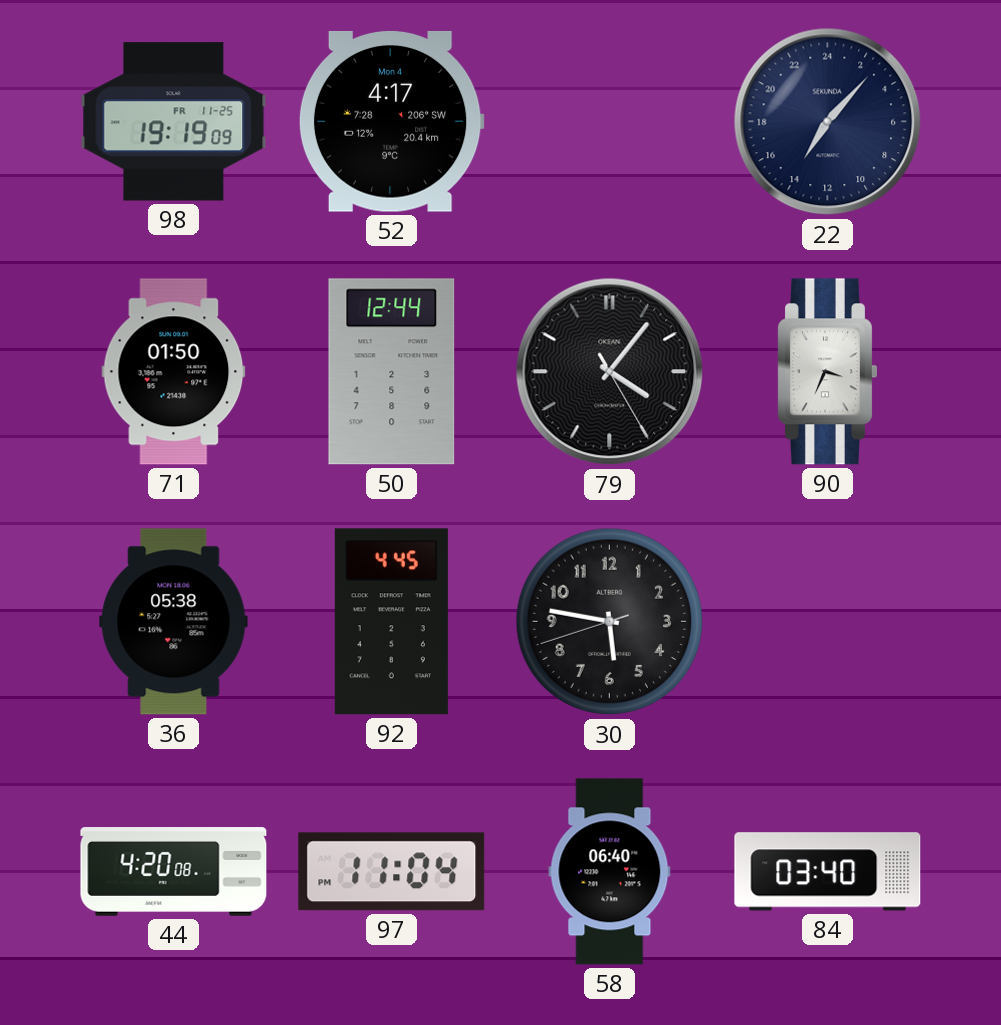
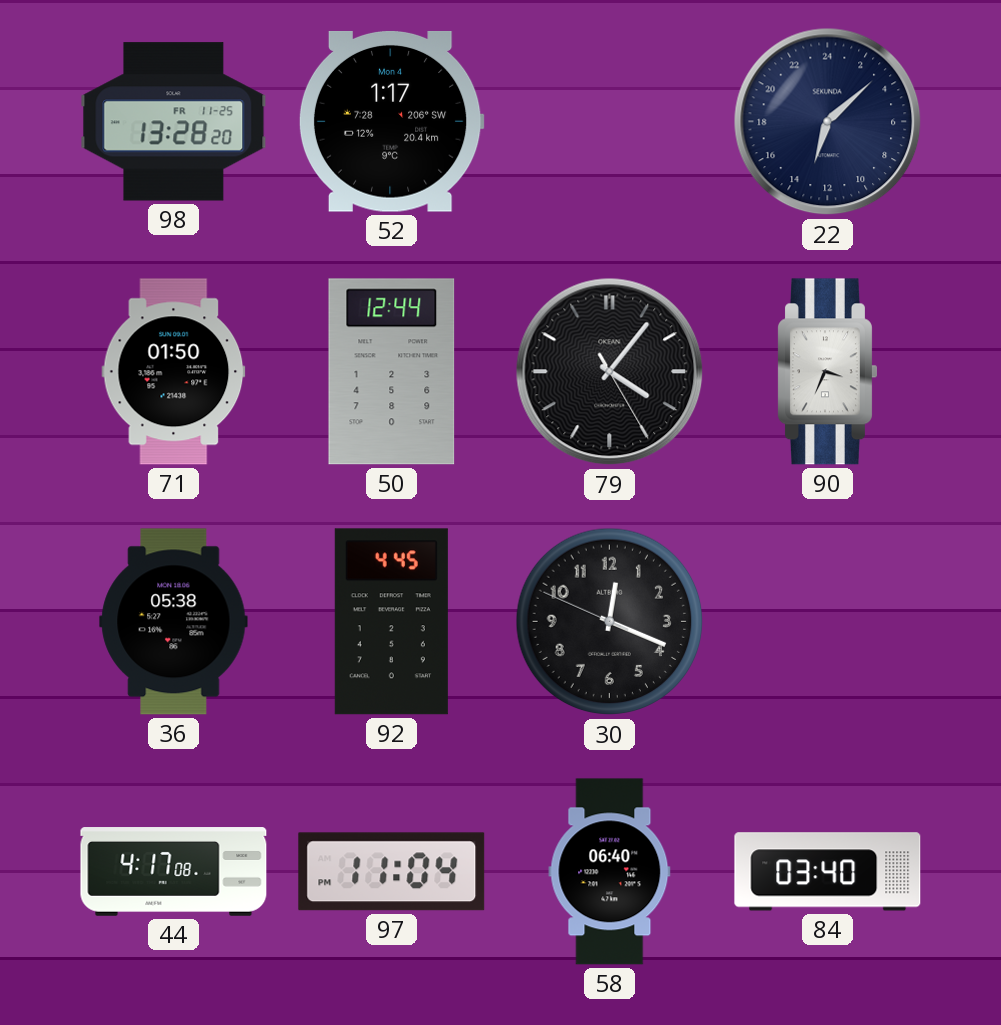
98: 19:19 -> 13:28
52: 4:17 -> 1:17
22: 14:07 -> 13:08
30: 5:46 -> 12:18
44: 4:20 -> 4:17
